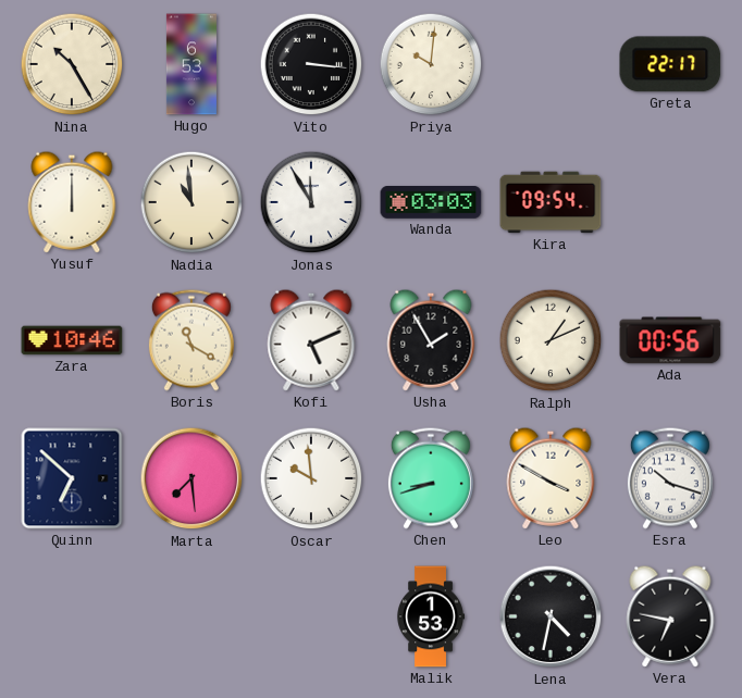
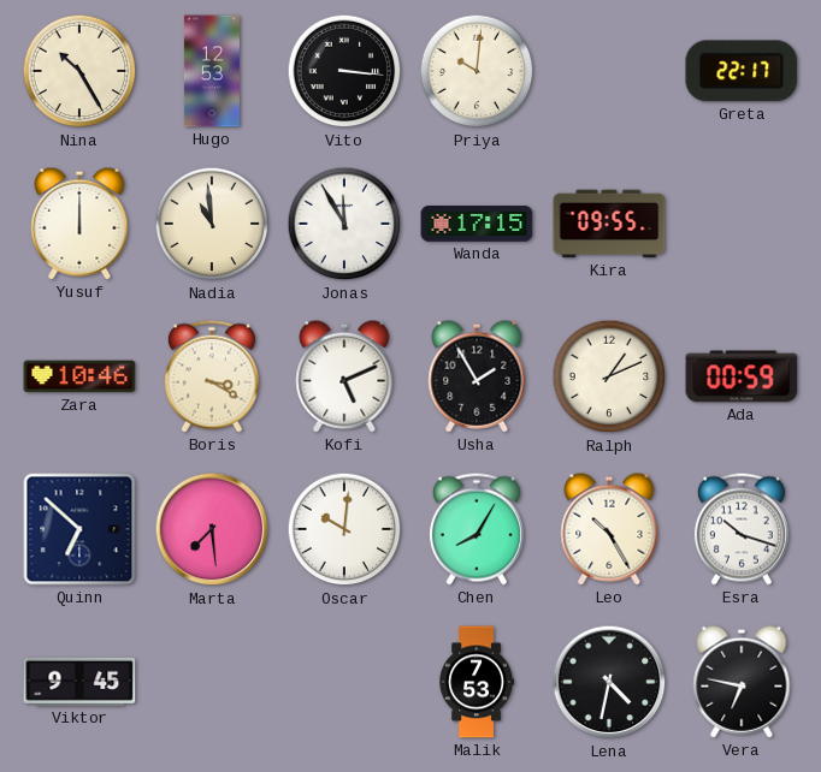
Hugo: 6:53 -> 12:53
Wanda: 03:03 -> 17:15
Kira: 09:54 -> 09:55
Boris: 11:20 -> 3:20
Ada: 00:56 -> 00:59
Oscar: 9:59 -> 10:01
Chen: 8:42 -> 8:05
Leo: 3:50 -> 10:25
Viktor: none -> 9:45
Malik: 1:53 -> 7:53
